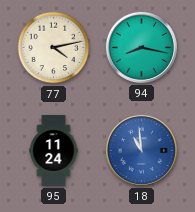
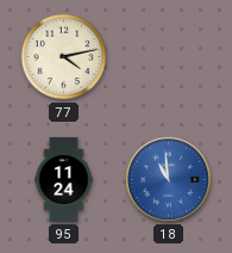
94: 8:17 -> none
